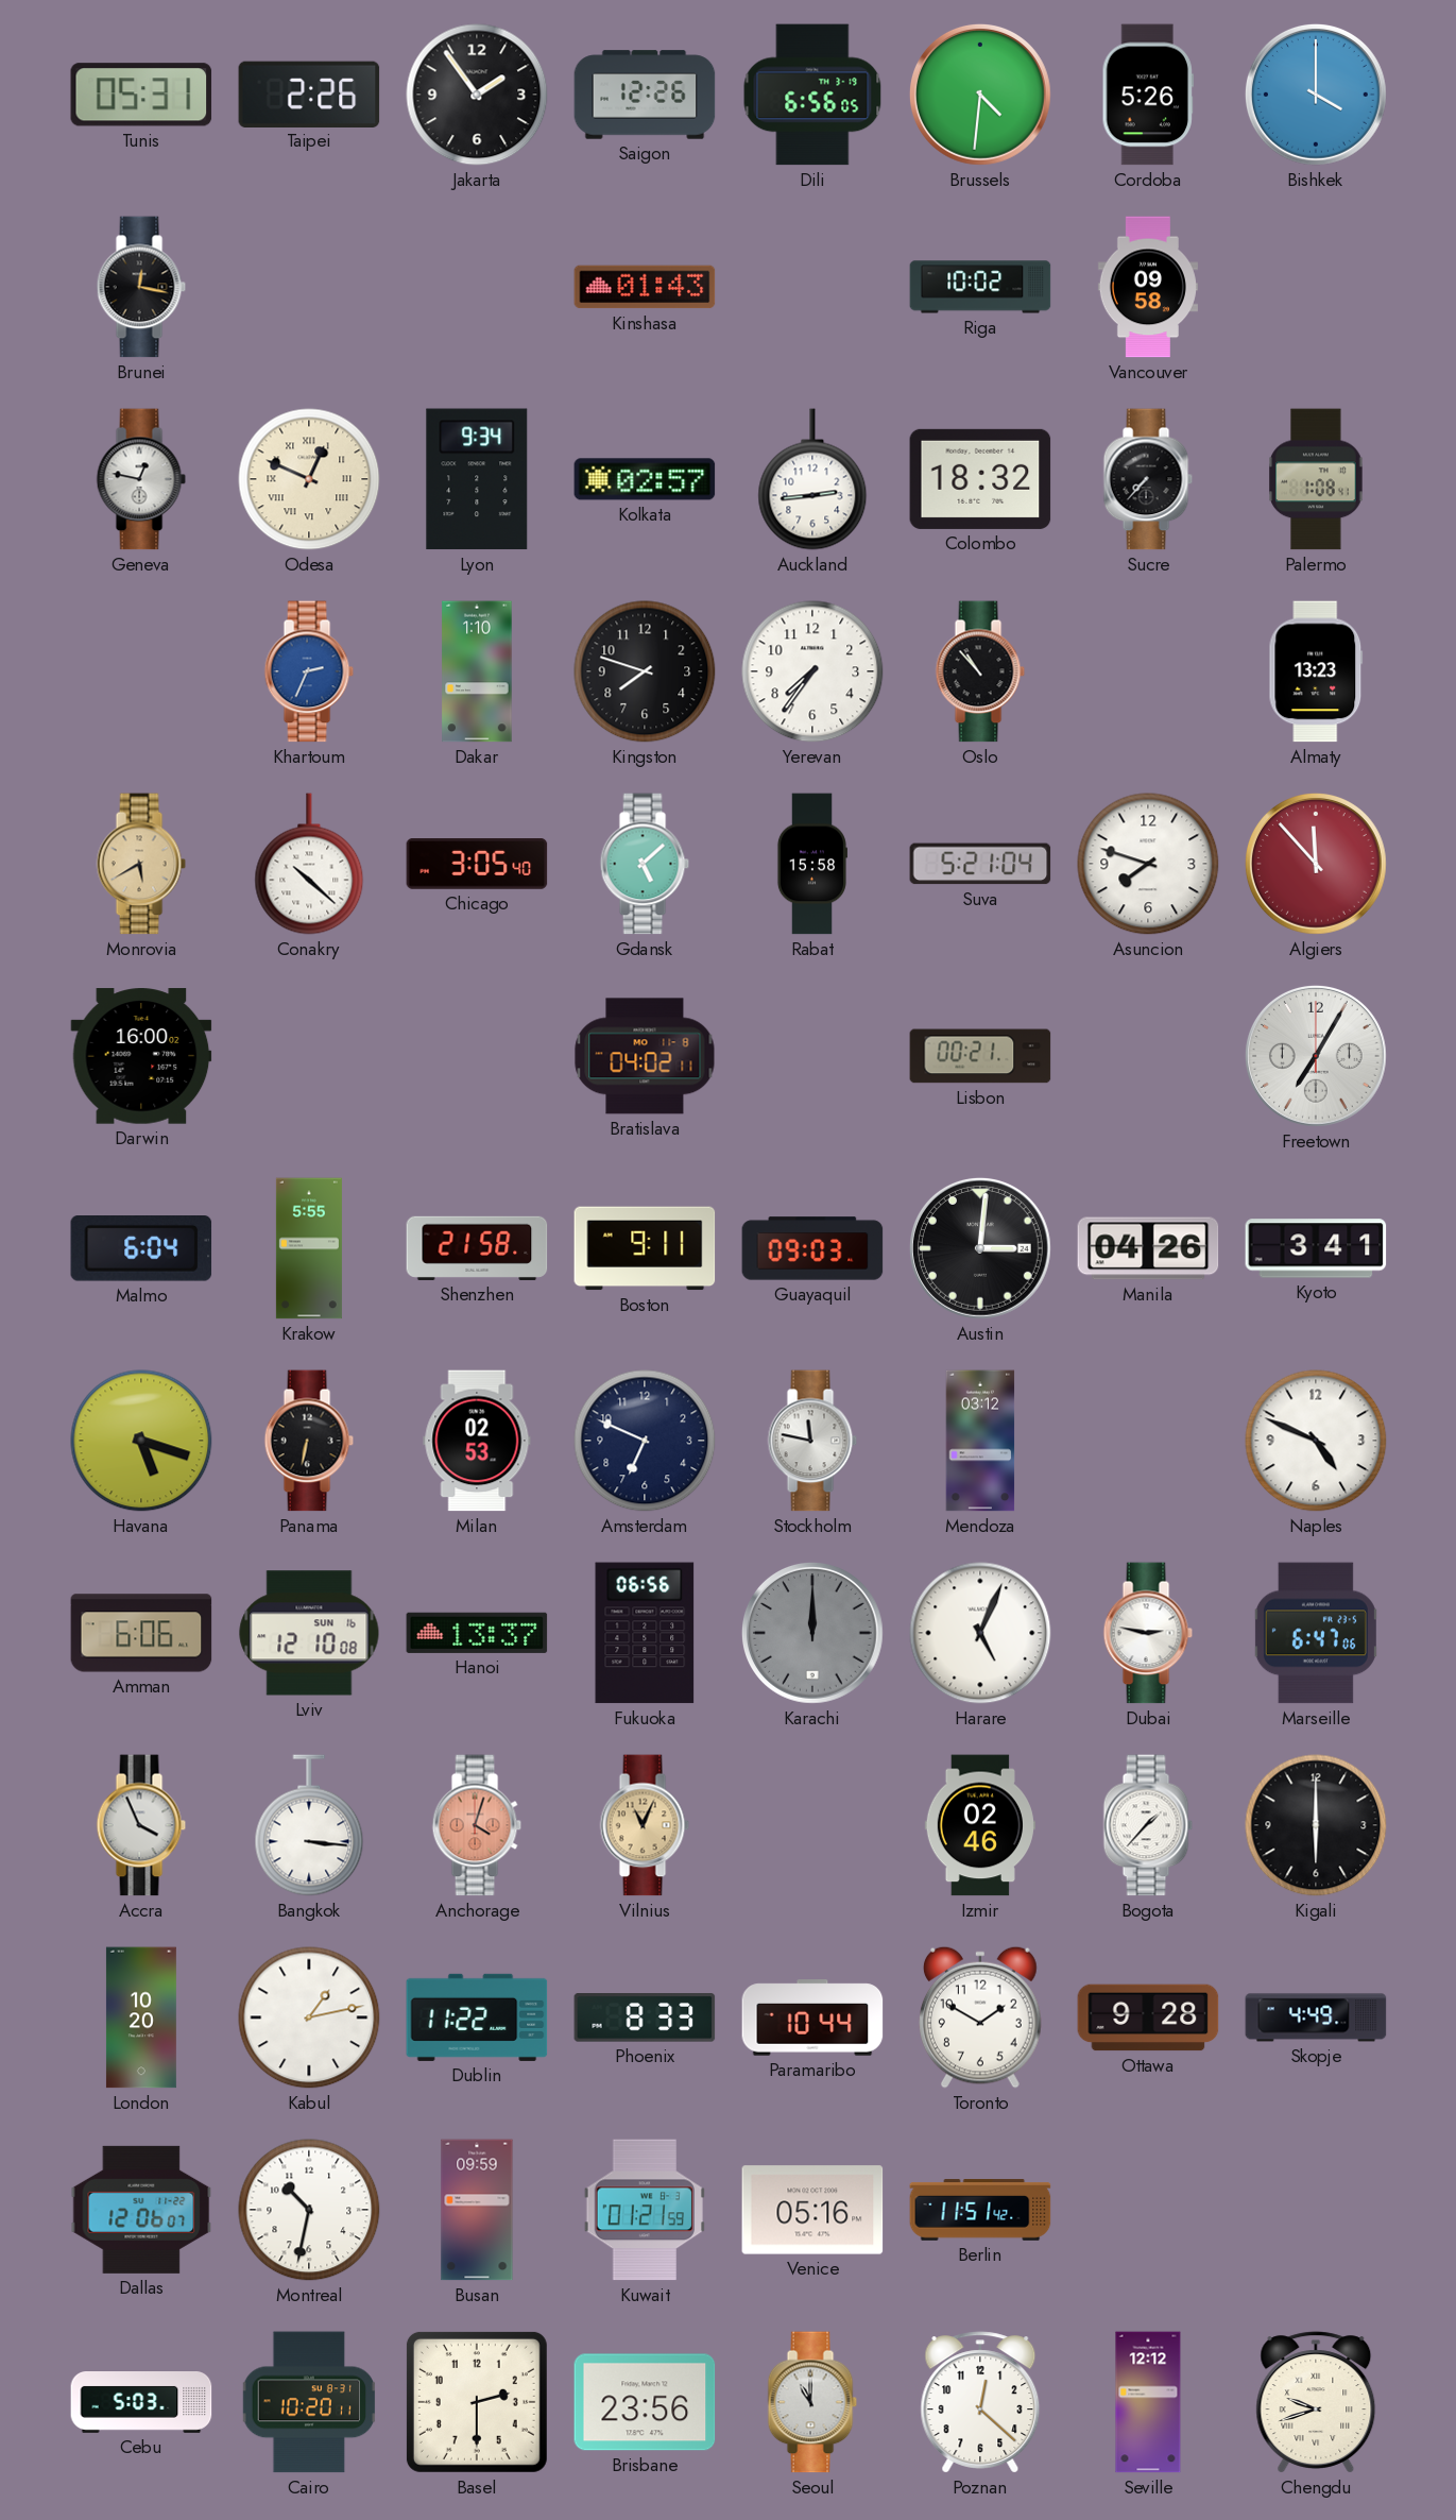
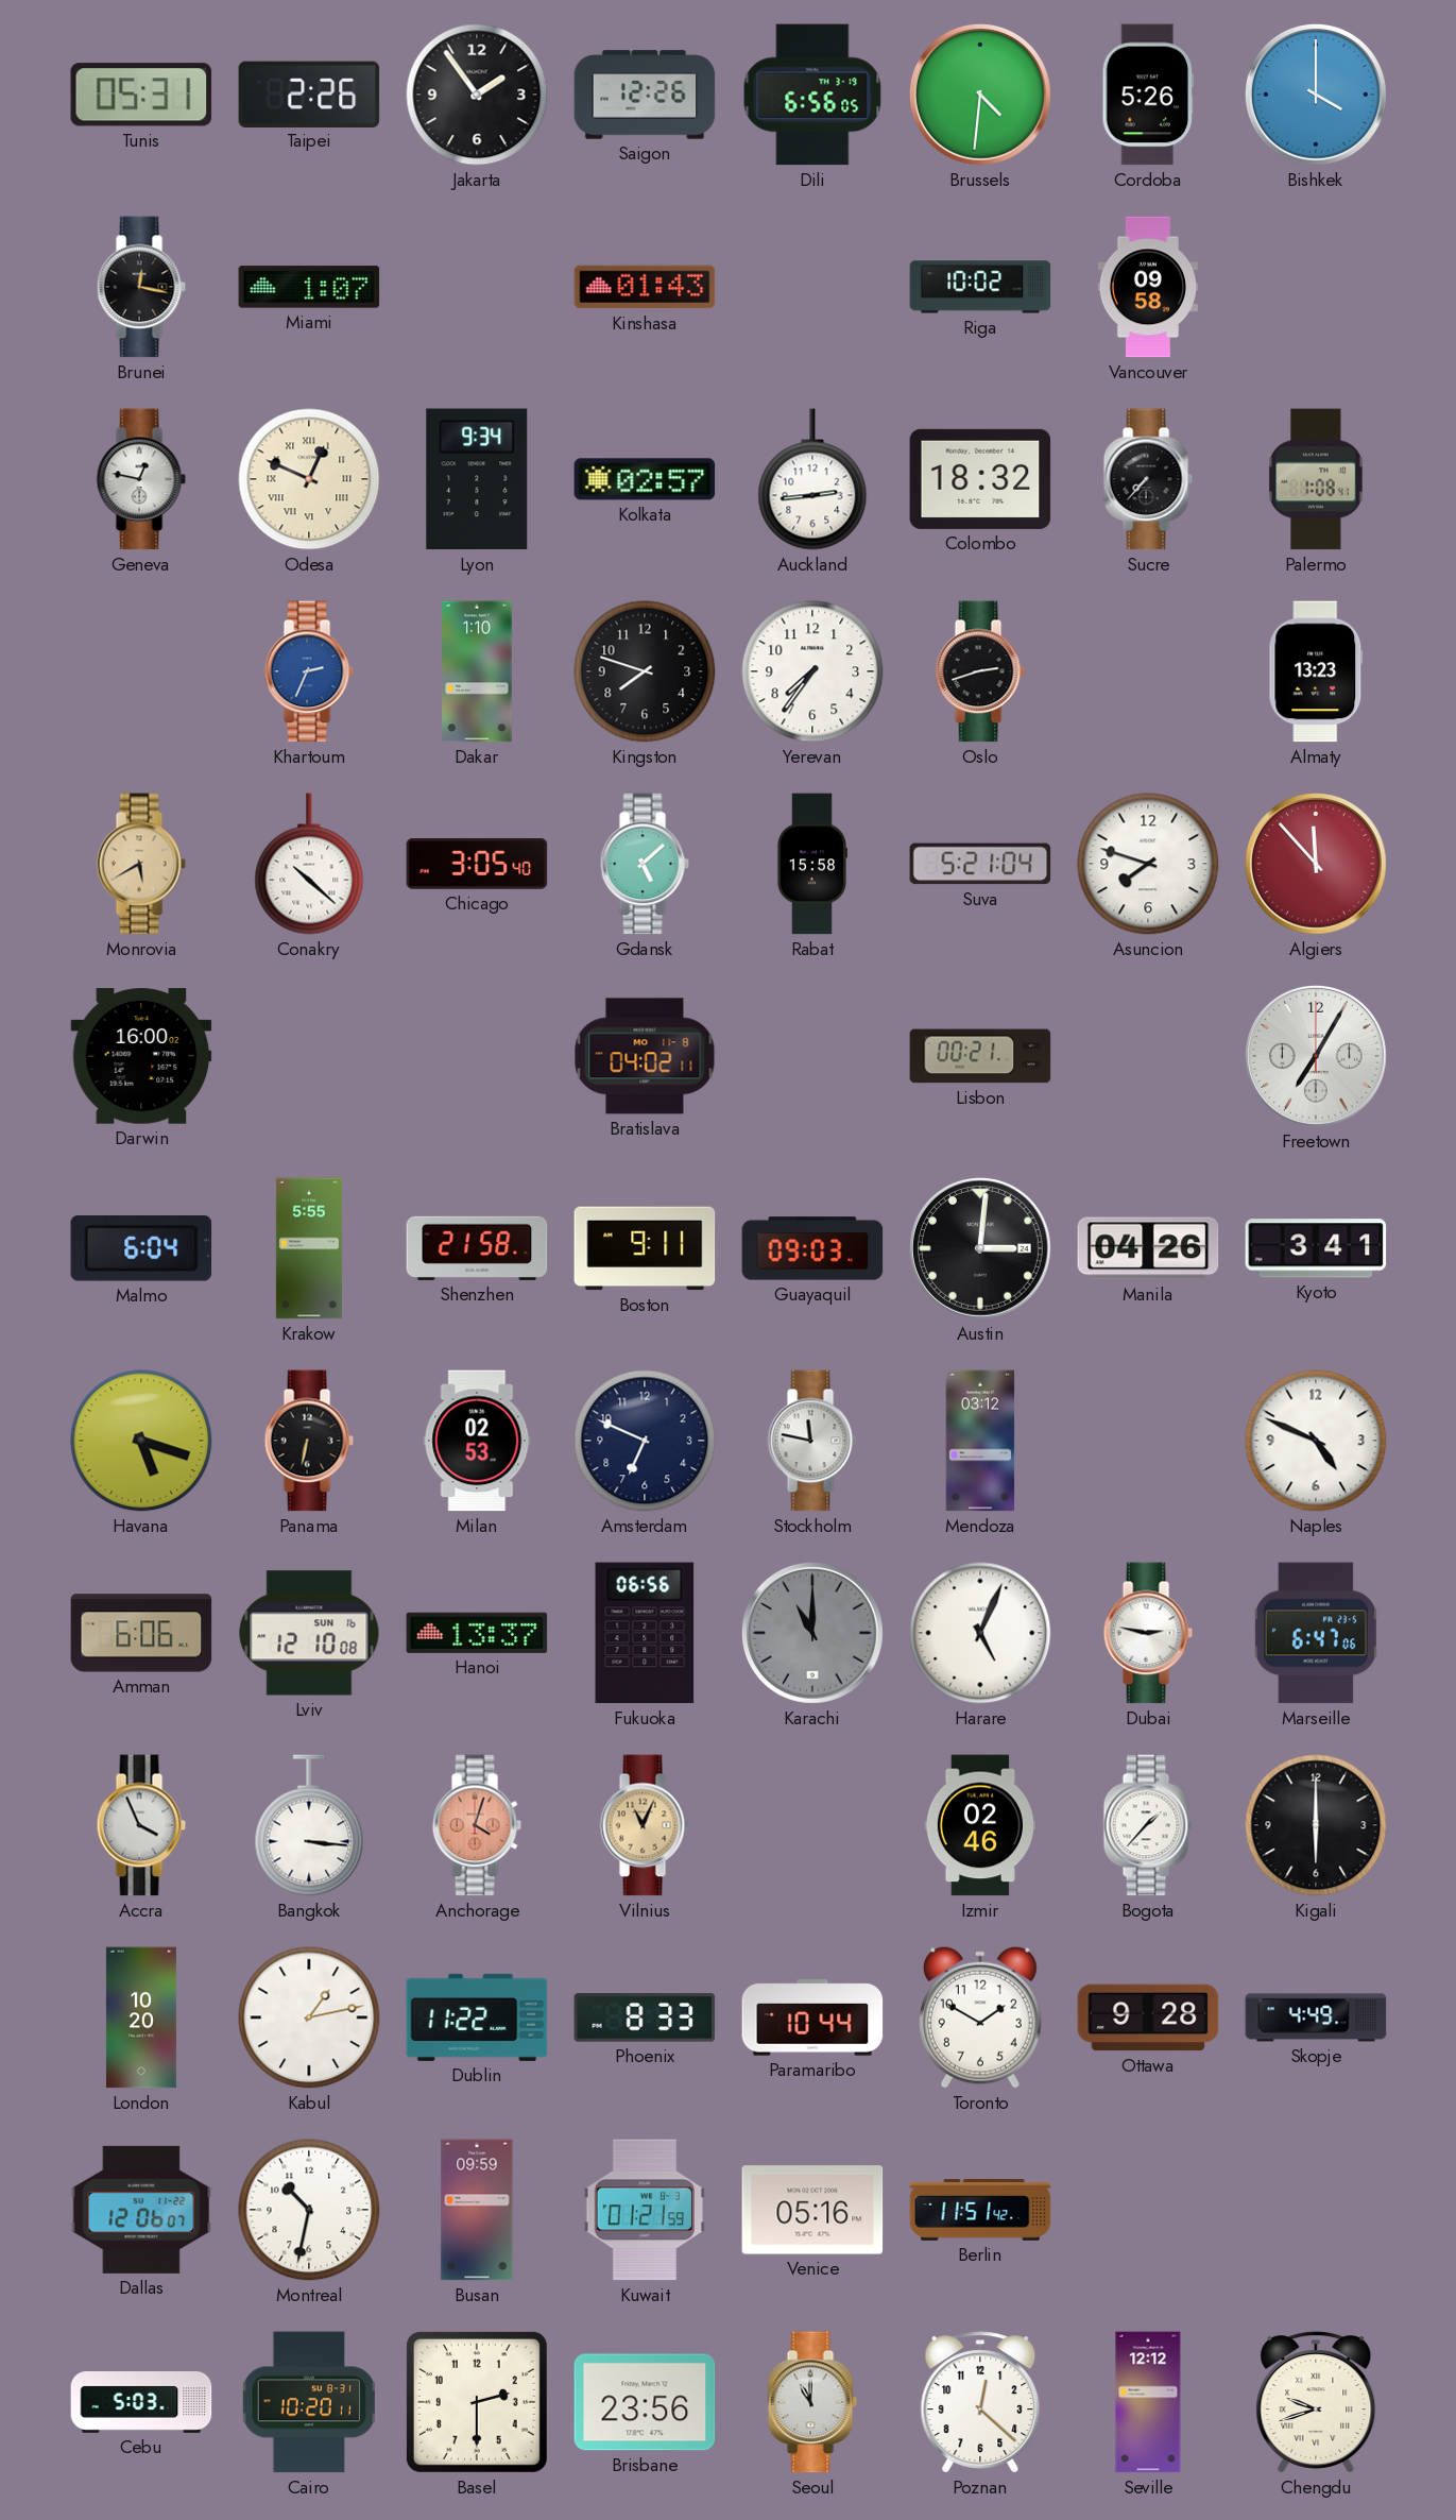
Miami: none -> 1:07
Oslo: 10:53 -> 2:42
Karachi: 12:00 -> 11:00
